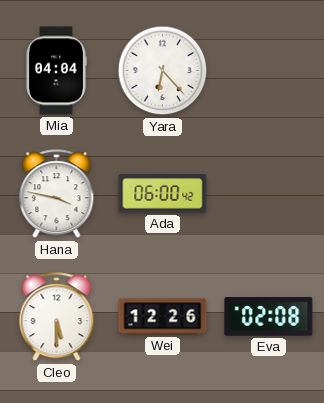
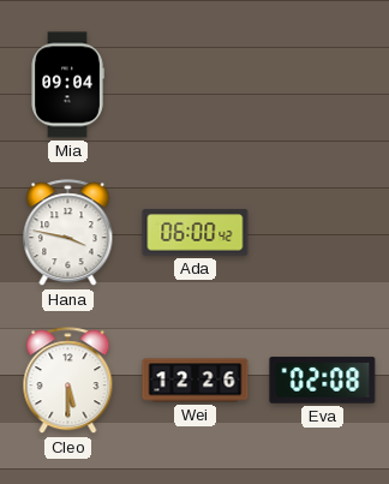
Mia: 04:04 -> 09:04
Yara: 6:23 -> none
